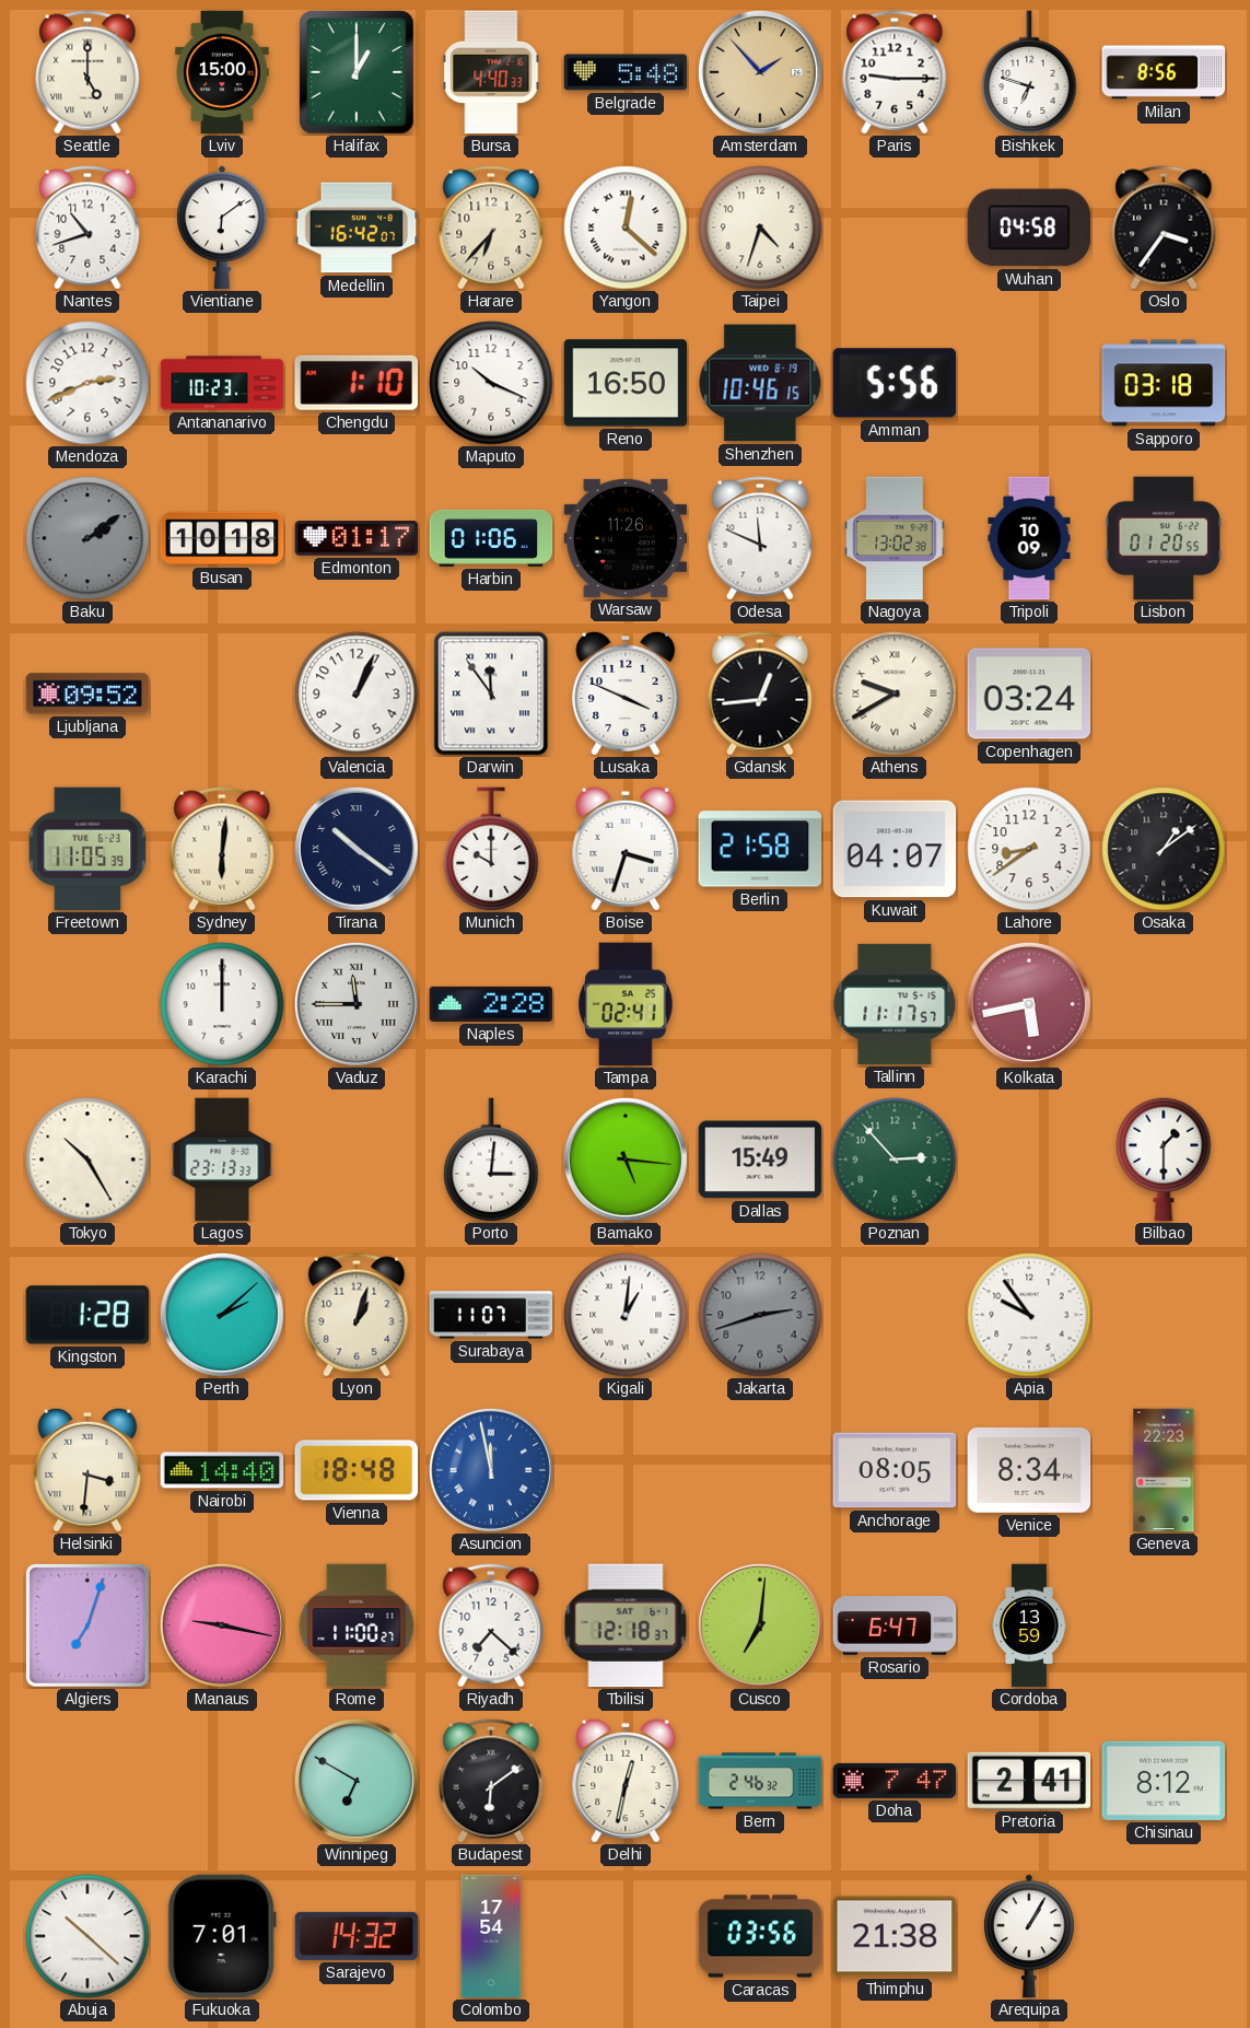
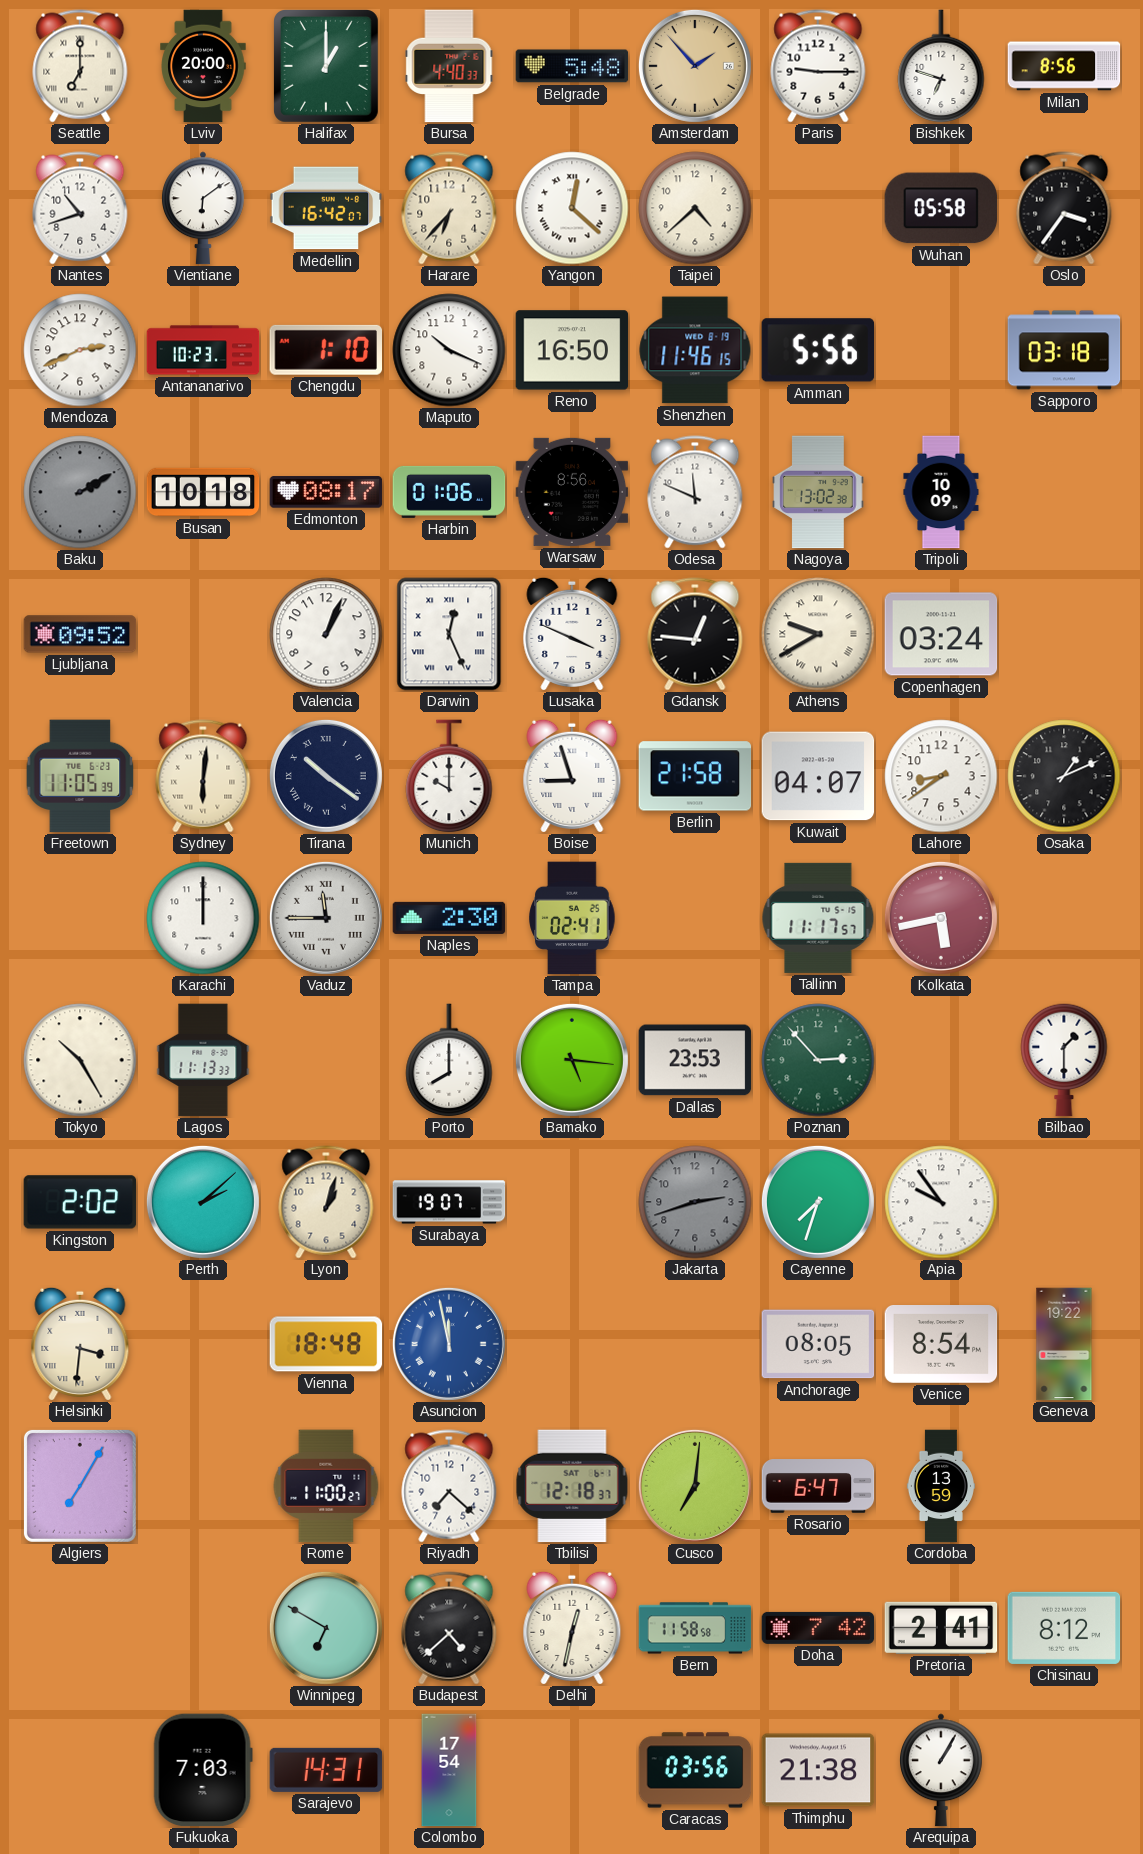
Seattle: 5:00 -> 7:00
Lviv: 15:00 -> 20:00
Taipei: 4:33 -> 4:38
Wuhan: 04:58 -> 05:58
Shenzhen: 10:46 -> 11:46
Baku: 2:09 -> 2:10
Edmonton: 01:17 -> 08:17
Warsaw: 11:26 -> 8:56
Lisbon: 01:20 -> none
Darwin: 11:54 -> 12:26
Gdansk: 12:44 -> 12:46
Boise: 3:33 -> 8:57
Osaka: 1:09 -> 1:11
Naples: 2:28 -> 2:30
Lagos: 23:13 -> 11:13
Porto: 3:01 -> 8:00
Dallas: 15:49 -> 23:53
Kingston: 1:28 -> 2:02
Surabaya: 11:07 -> 19:07
Kigali: 1:01 -> none
Cayenne: none -> 7:33
Nairobi: 14:40 -> none
Venice: 8:34 -> 8:54
Geneva: 22:23 -> 19:22
Algiers: 7:03 -> 7:05
Manaus: 9:17 -> none
Budapest: 6:09 -> 4:38
Bern: 2:46 -> 11:58
Doha: 7:47 -> 7:42
Abuja: 10:22 -> none
Fukuoka: 7:01 -> 7:03
Sarajevo: 14:32 -> 14:31
